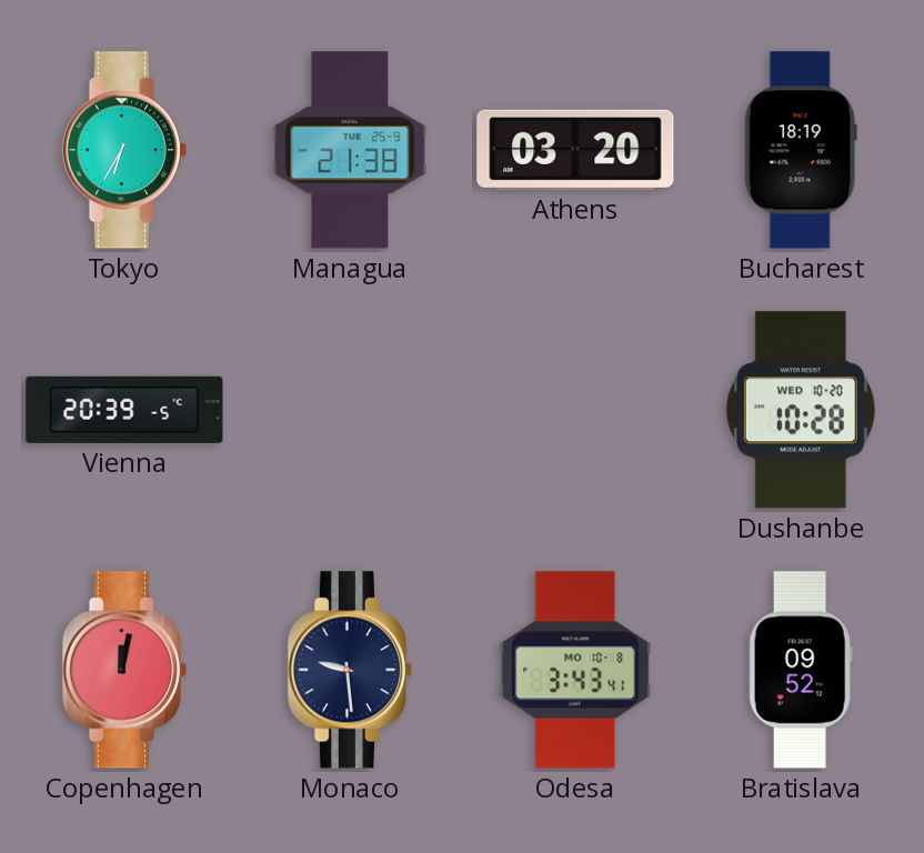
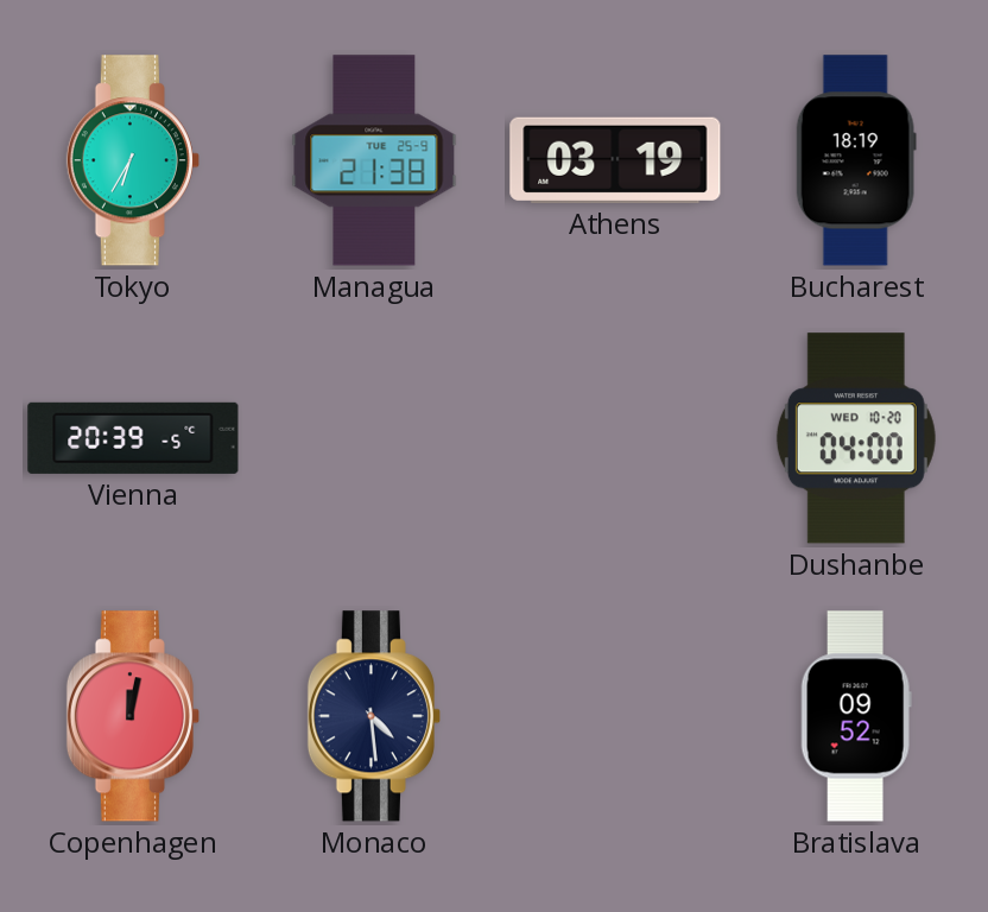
Athens: 03:20 -> 03:19
Dushanbe: 10:28 -> 04:00
Monaco: 9:29 -> 4:29
Odesa: 3:43 -> none
